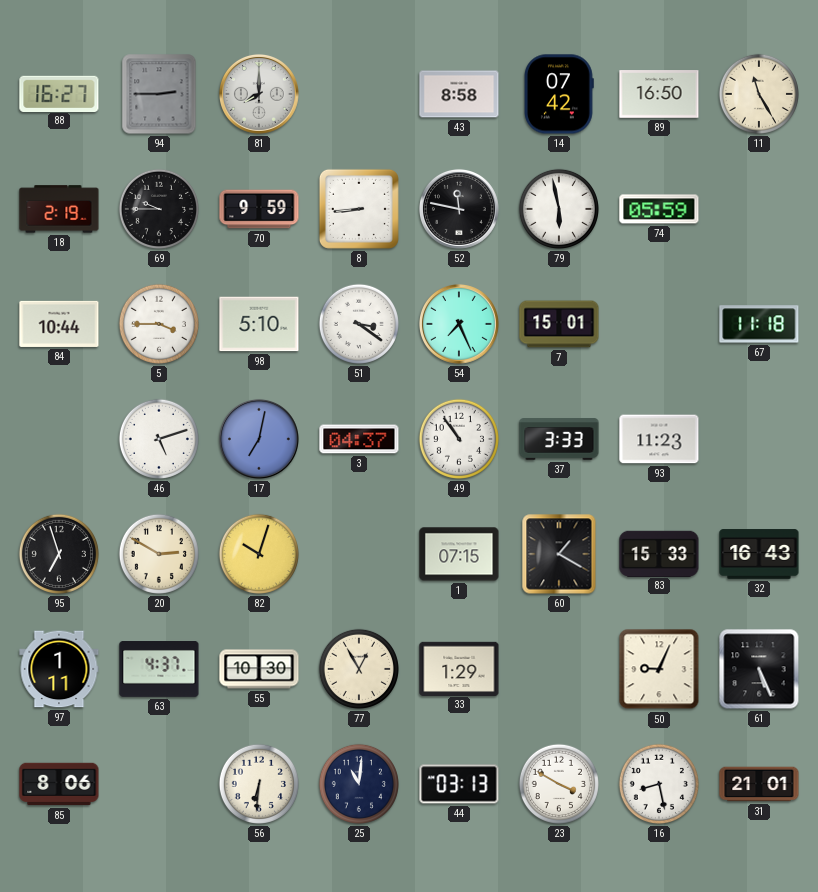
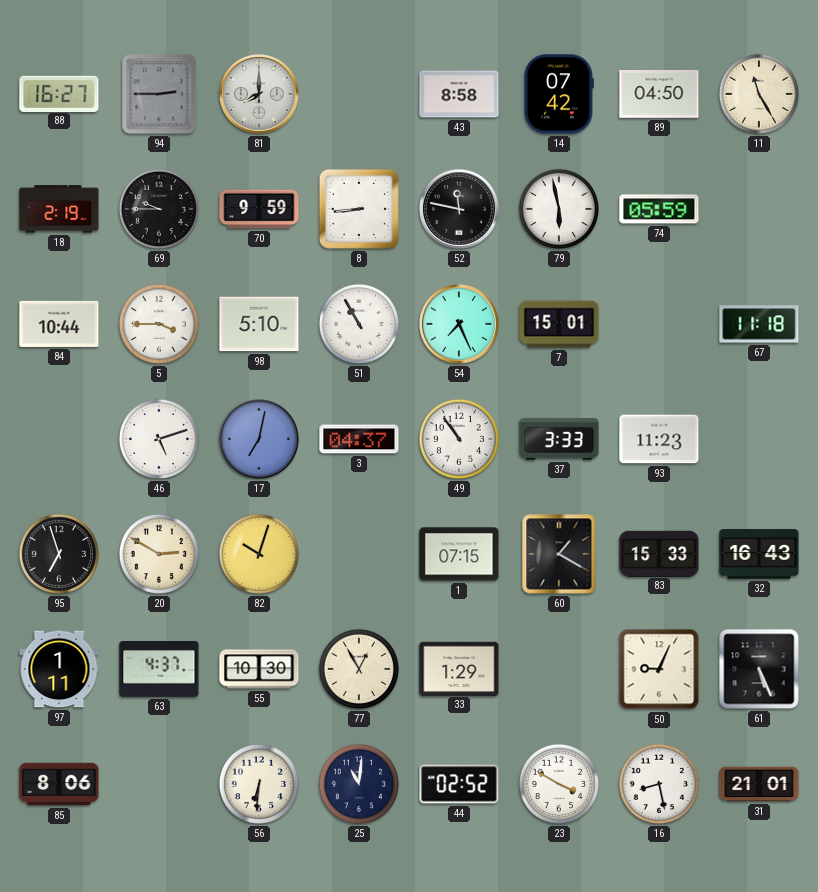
89: 16:50 -> 04:50
51: 3:21 -> 10:55
44: 03:13 -> 02:52
